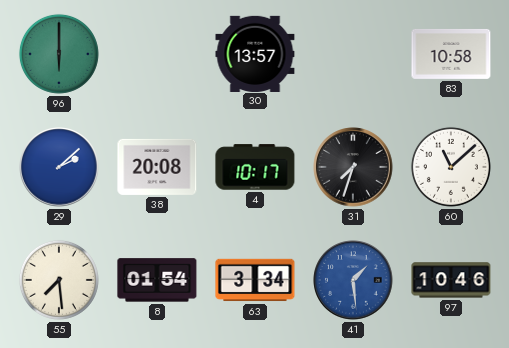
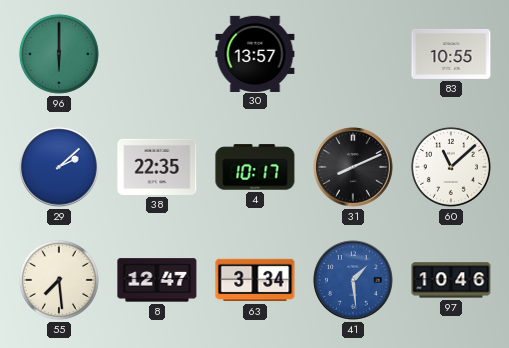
83: 10:58 -> 10:55
38: 20:08 -> 22:35
31: 7:33 -> 8:11
8: 01:54 -> 12:47
